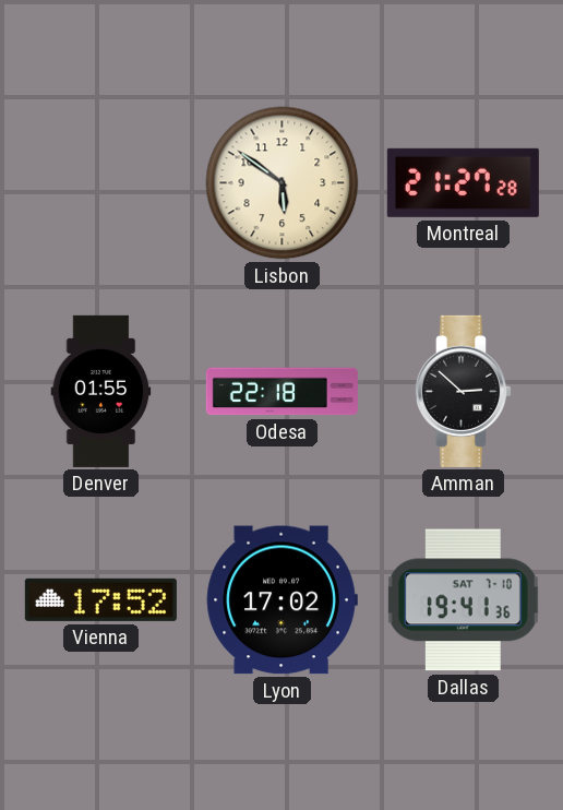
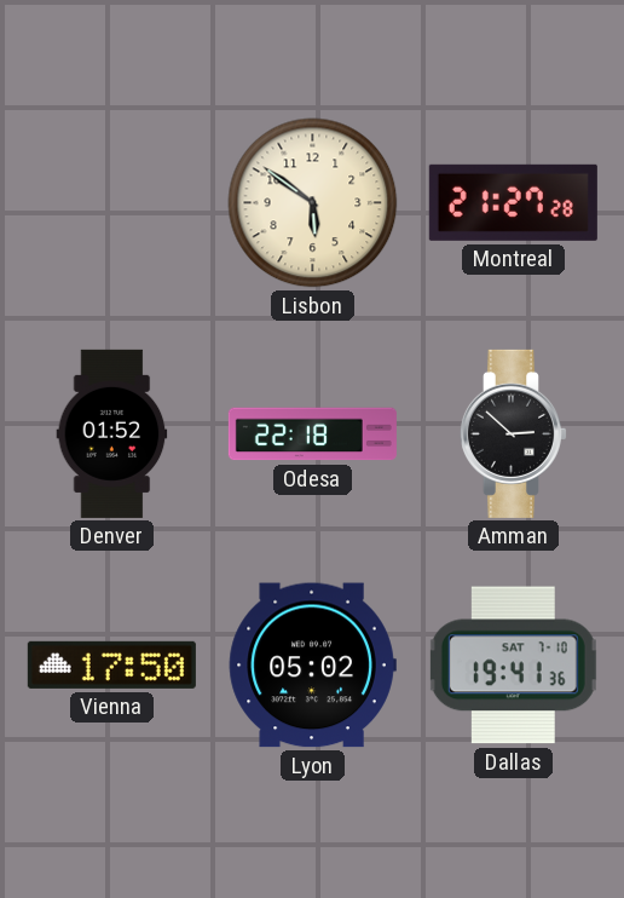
Denver: 01:55 -> 01:52
Vienna: 17:52 -> 17:50
Lyon: 17:02 -> 05:02
